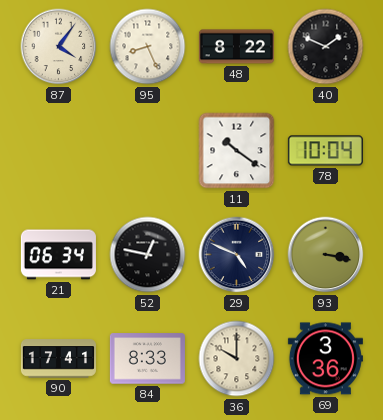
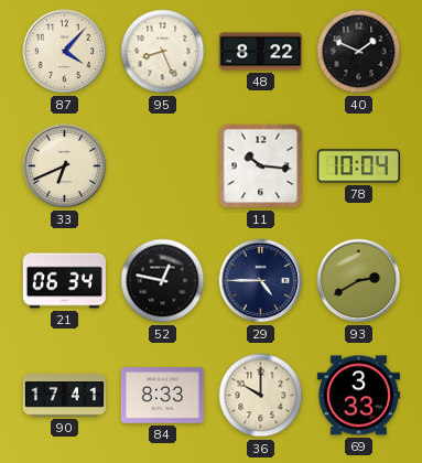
87: 4:06 -> 4:07
33: none -> 6:41
11: 10:21 -> 10:16
29: 4:49 -> 4:45
93: 3:17 -> 2:40
69: 3:36 -> 3:33
